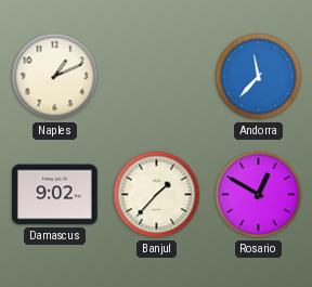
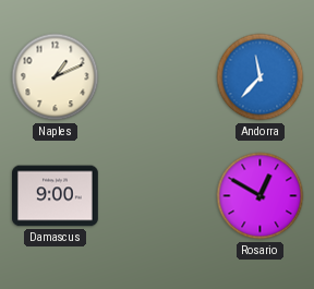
Damascus: 9:02 -> 9:00
Banjul: 1:37 -> none
